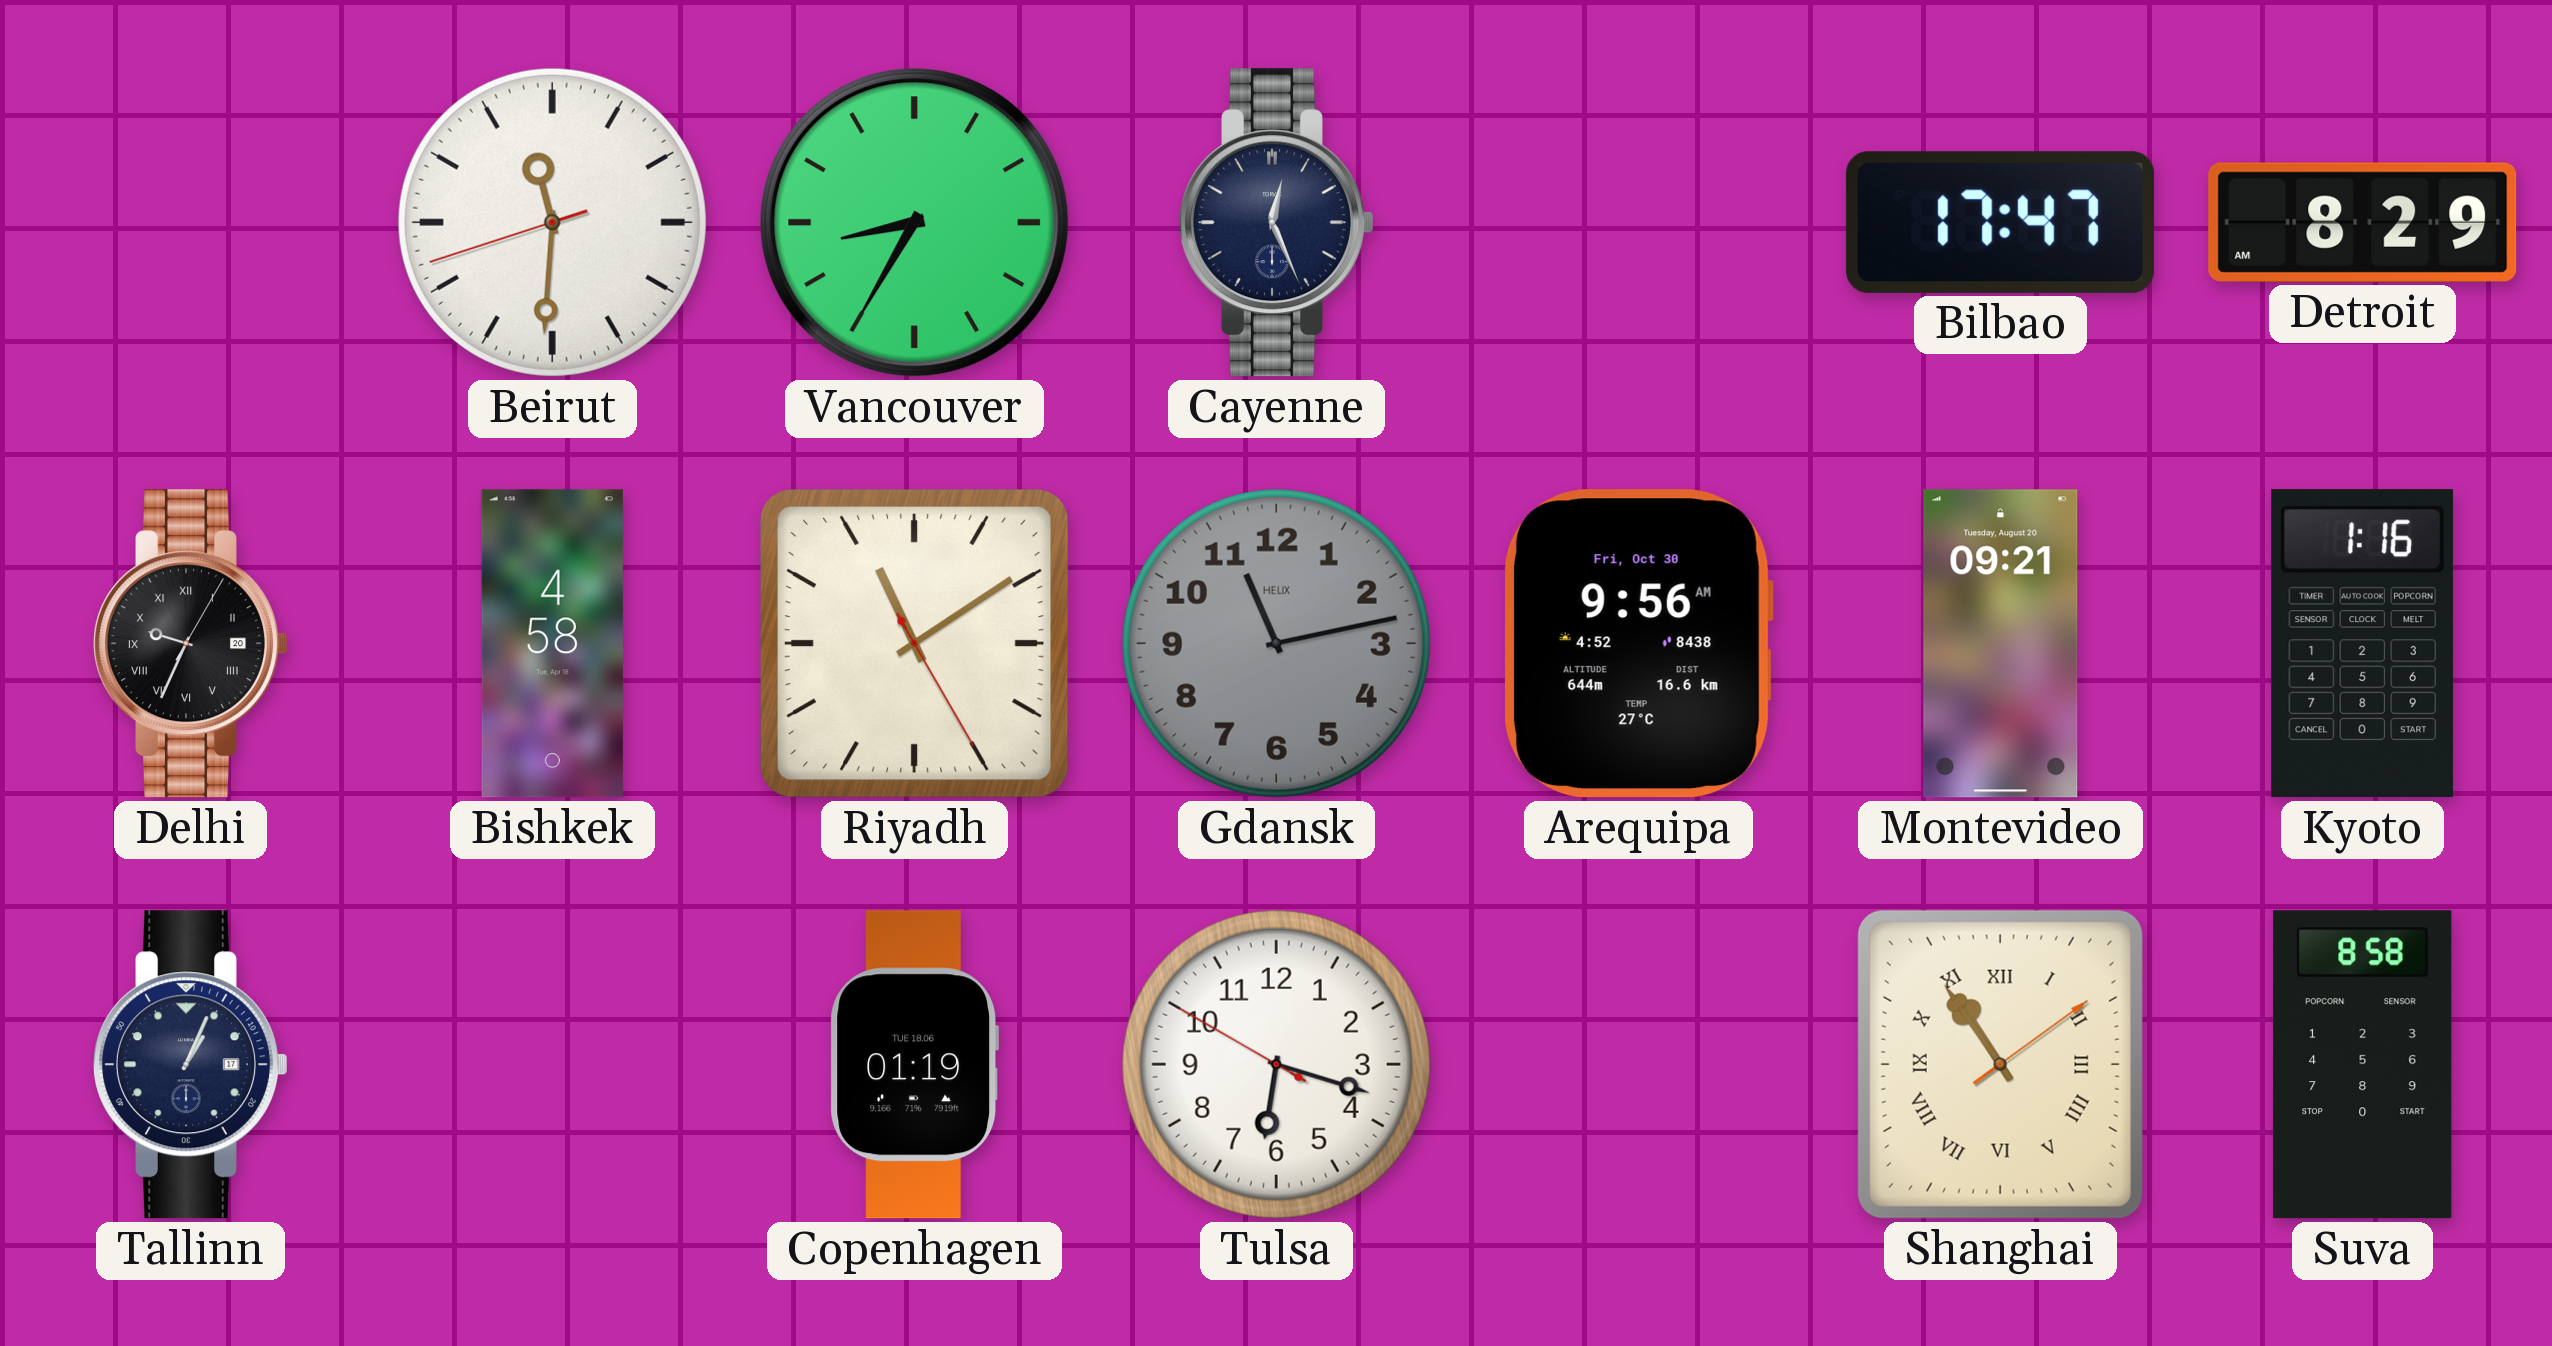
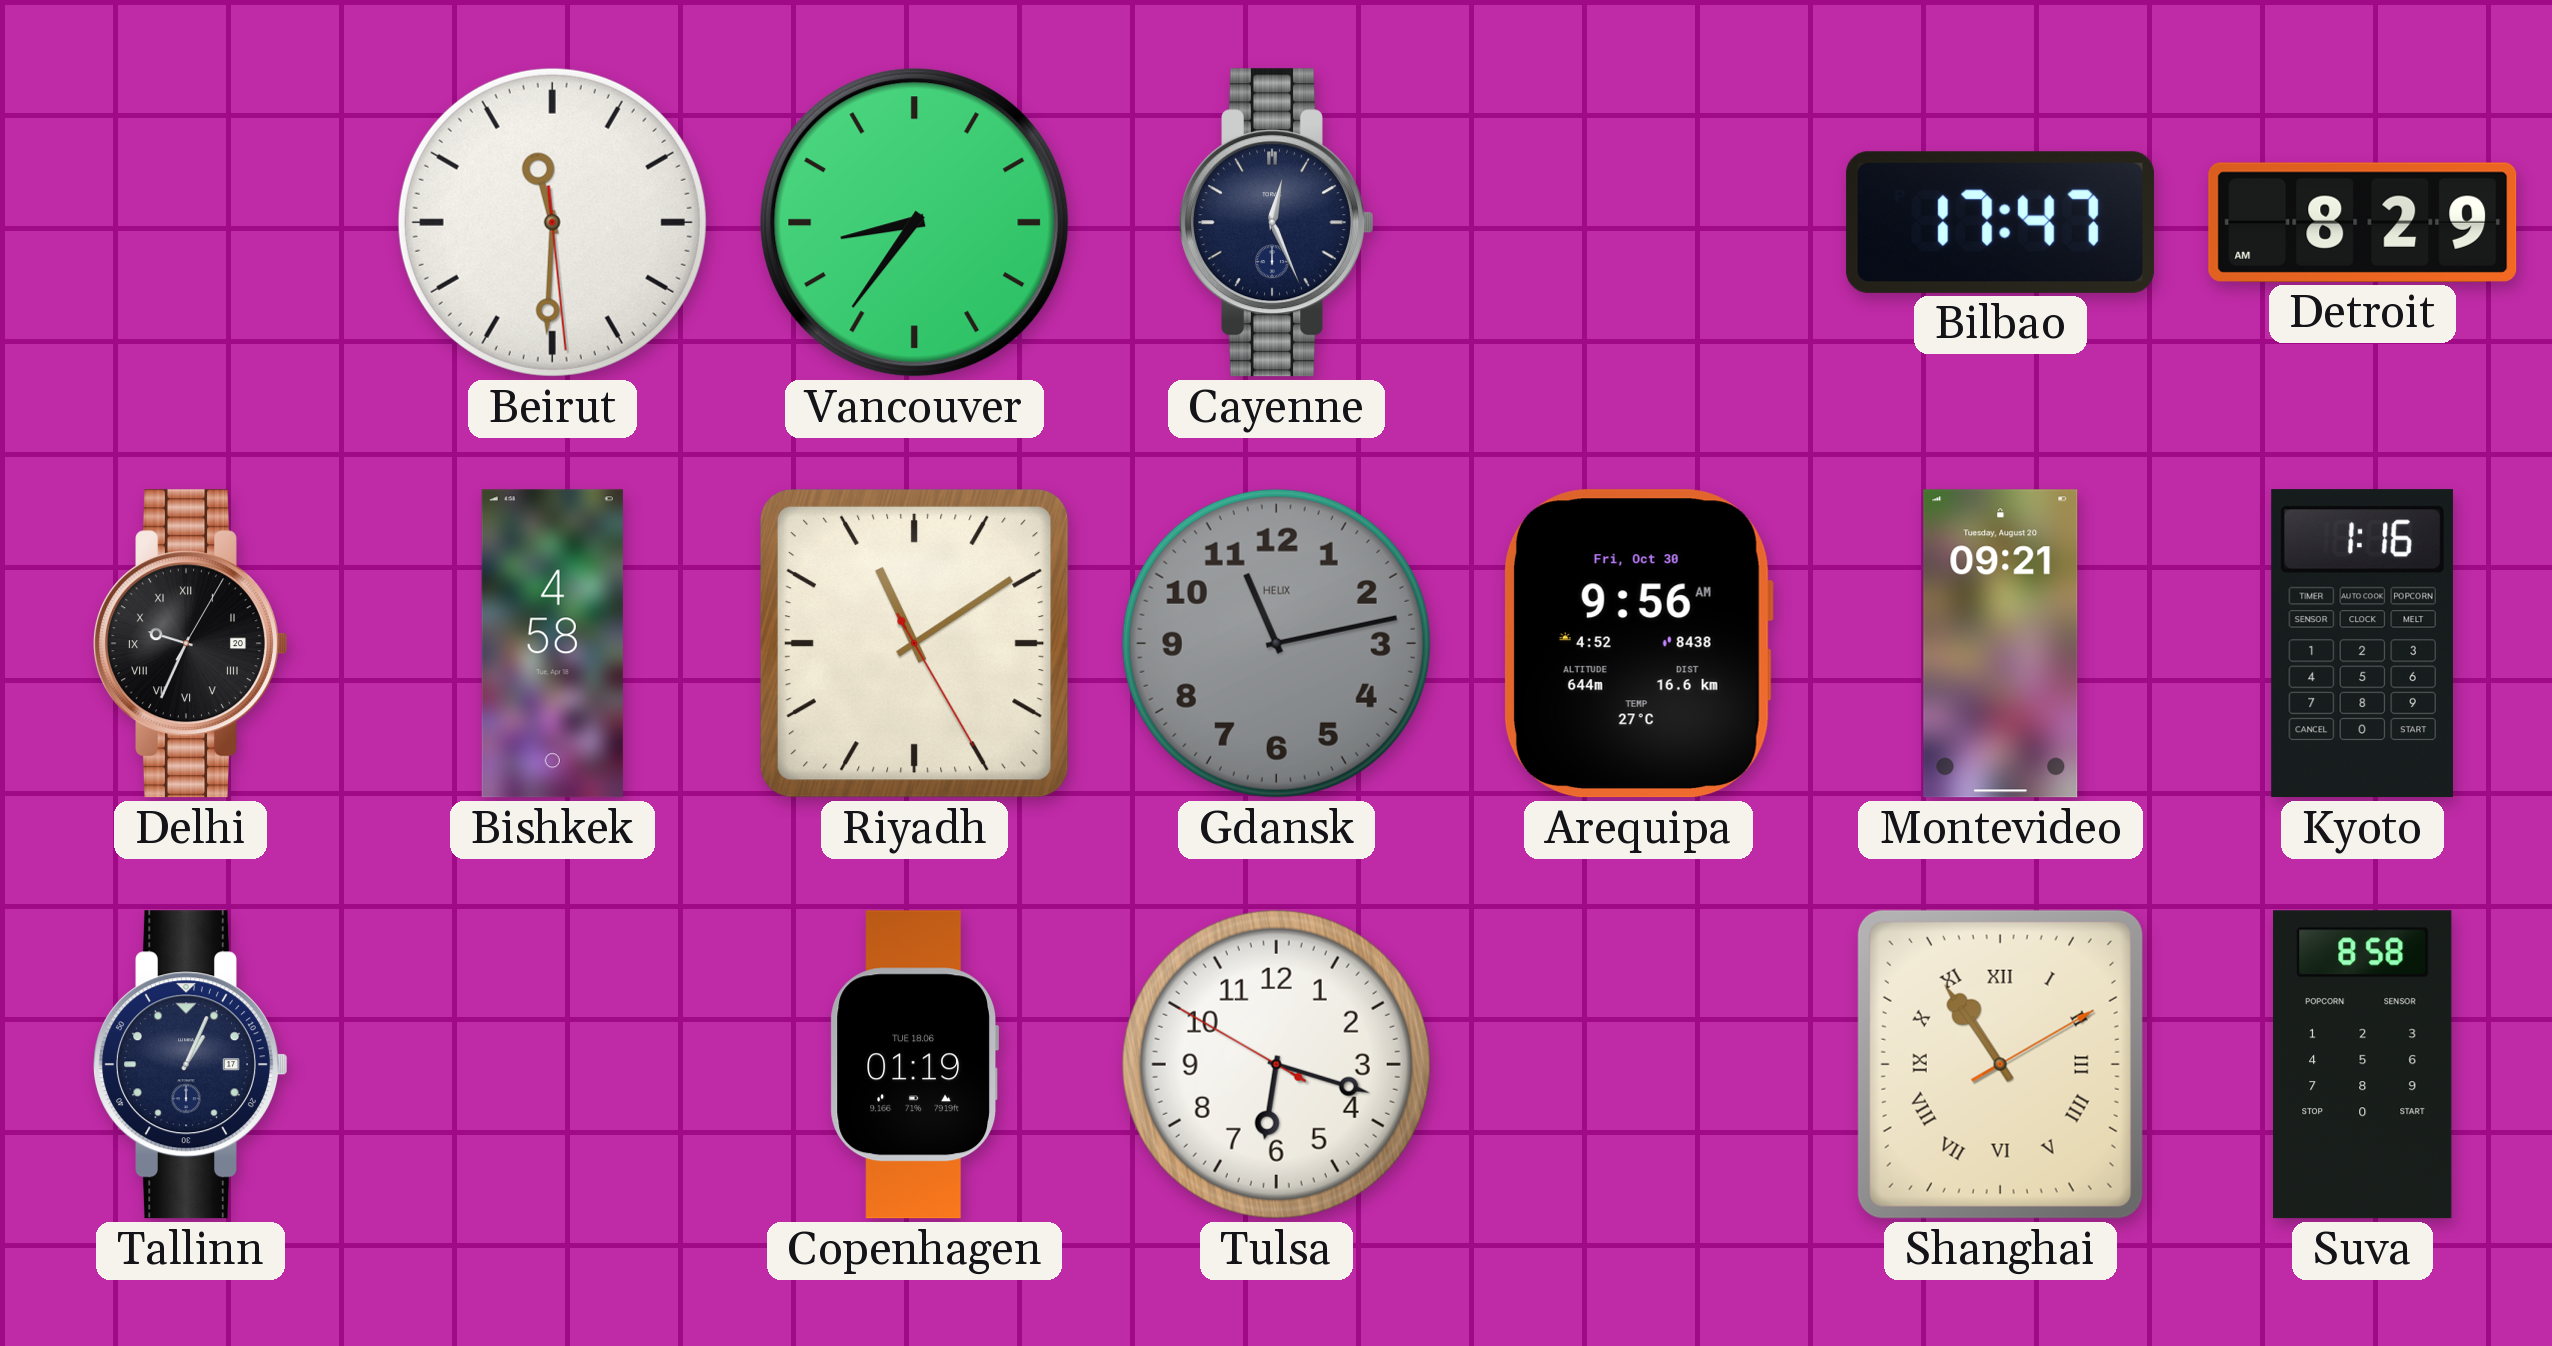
Beirut: 11:30:42 -> 11:30:29
Vancouver: 8:35 -> 8:36
Shanghai: 10:54:09 -> 10:54:10
